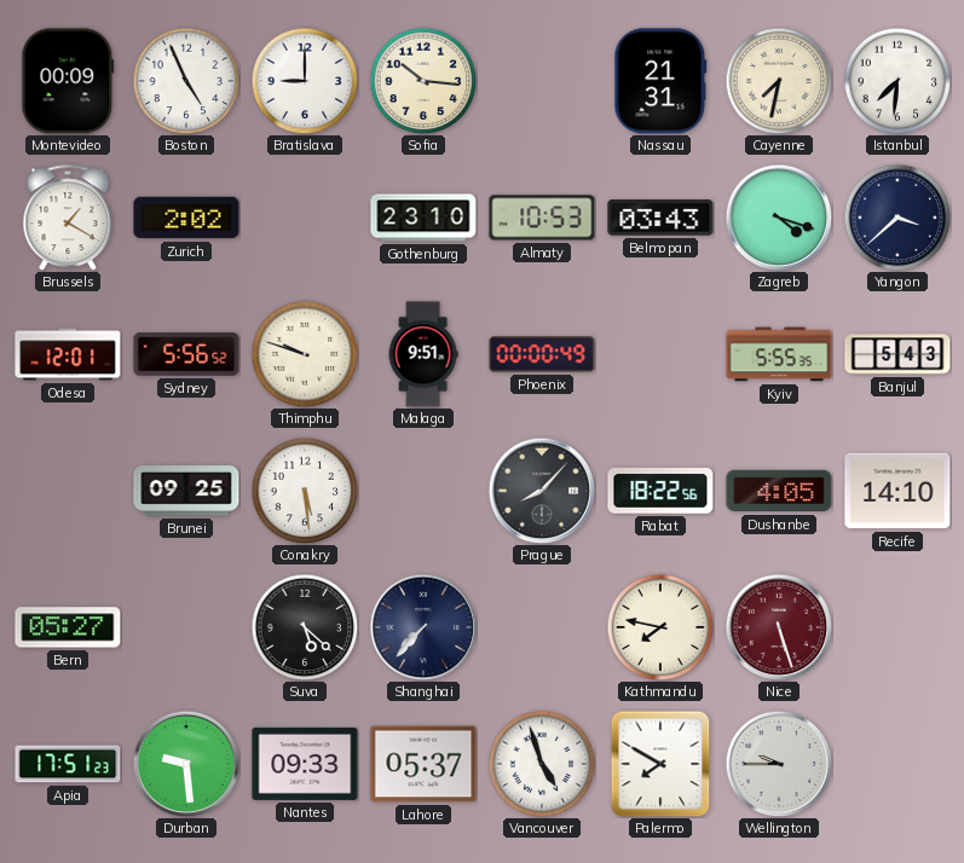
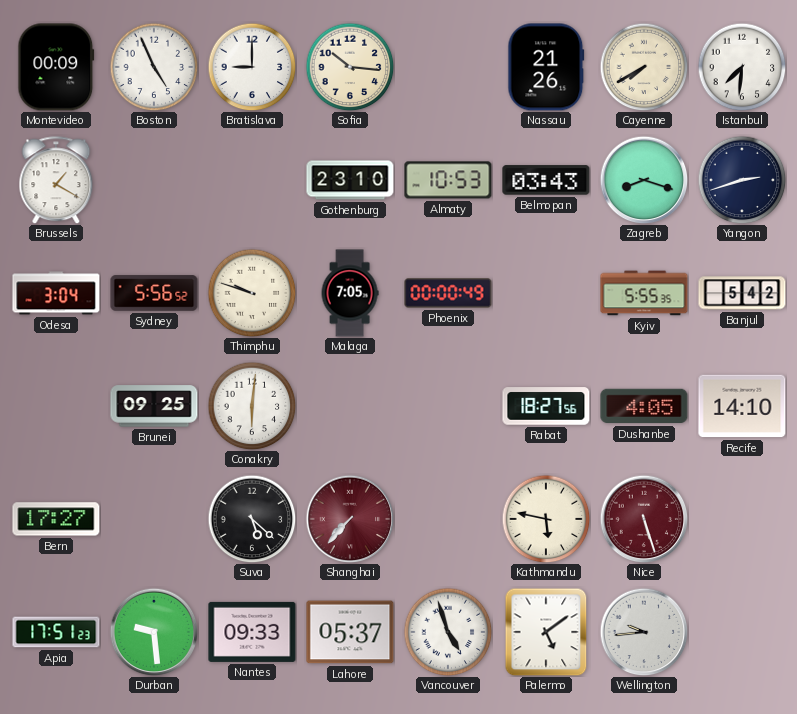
Nassau: 21:31 -> 21:26
Cayenne: 7:32 -> 7:40
Zurich: 2:02 -> none
Zagreb: 4:18 -> 8:18
Yangon: 3:38 -> 2:42
Odesa: 12:01 -> 3:04
Malaga: 9:51 -> 7:05
Banjul: 5:43 -> 5:42
Conakry: 5:29 -> 6:01
Prague: 8:07 -> none
Rabat: 18:22 -> 18:27
Bern: 05:27 -> 17:27
Shanghai dial: navy -> burgundy
Kathmandu: 7:47 -> 5:47
Palermo: 7:50 -> 5:09
Wellington: 9:45 -> 9:44
